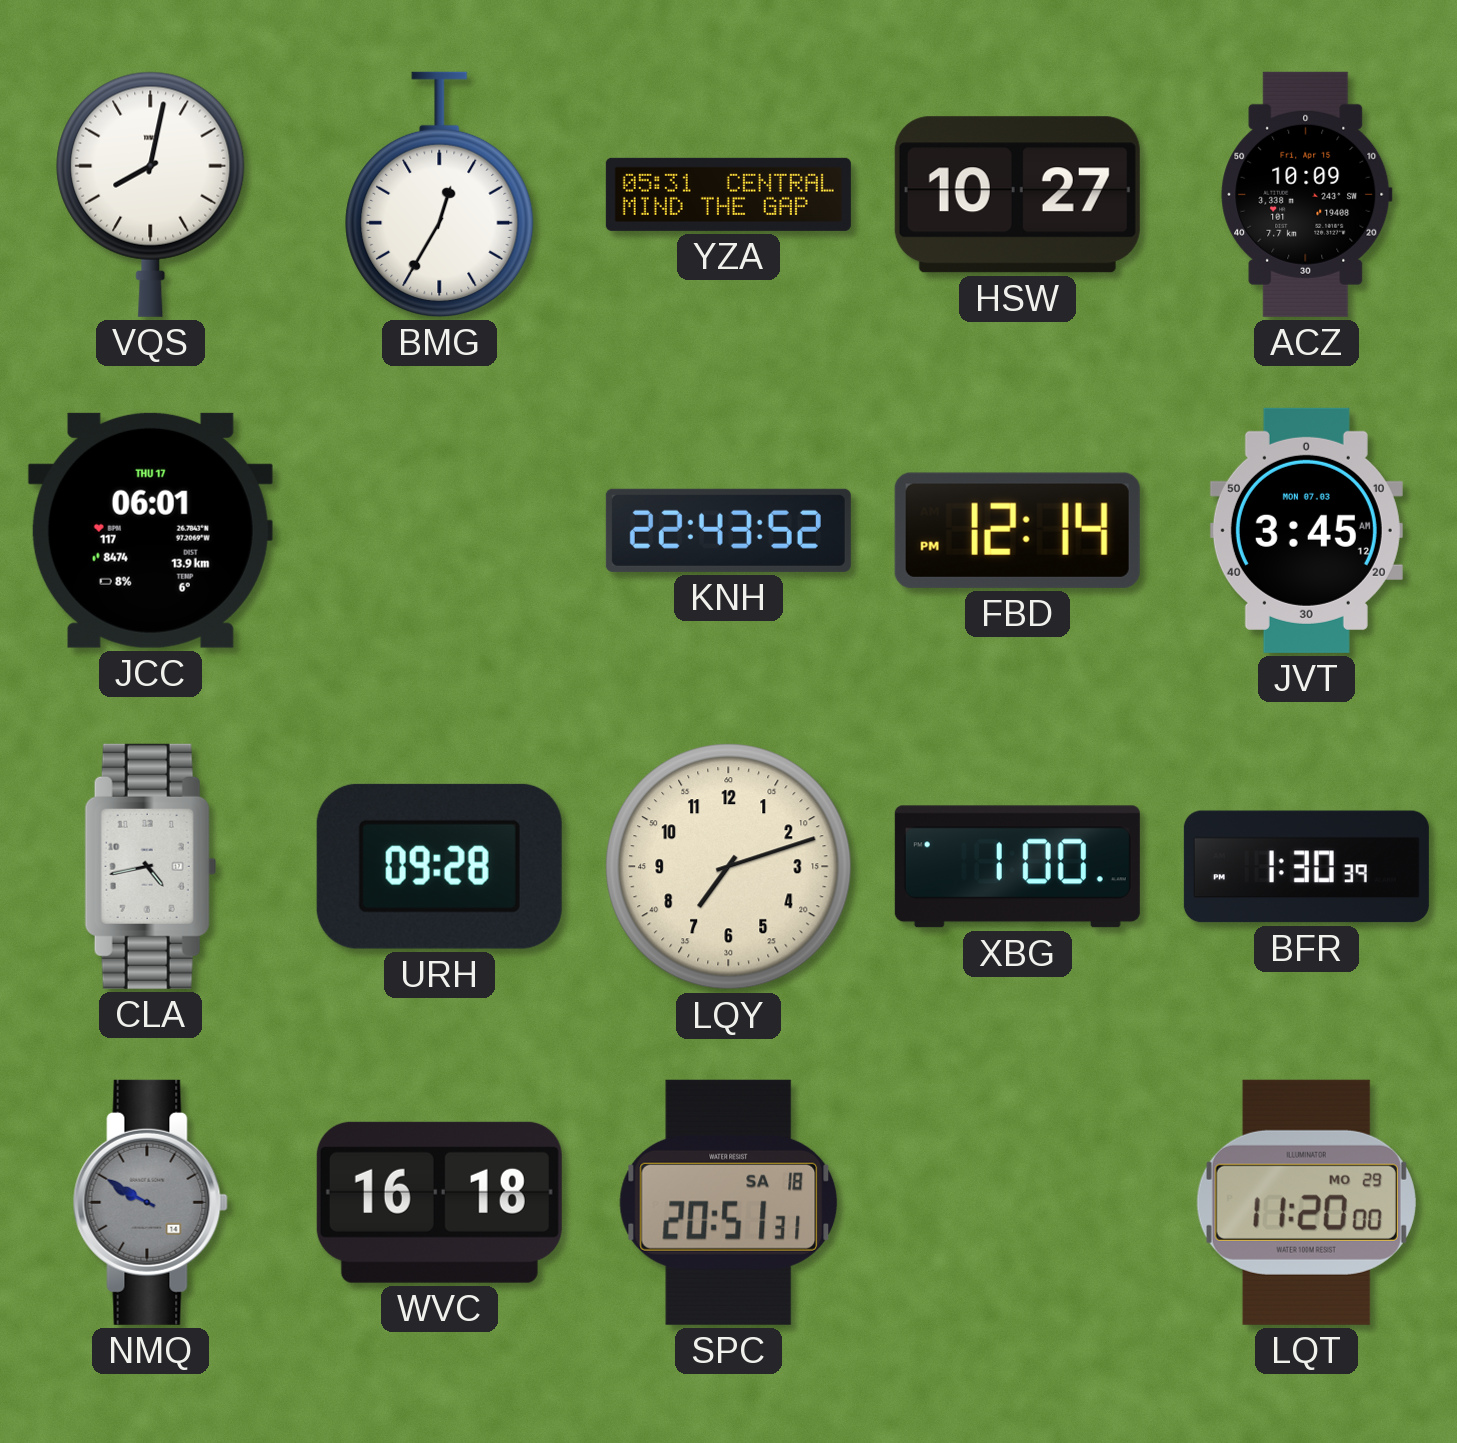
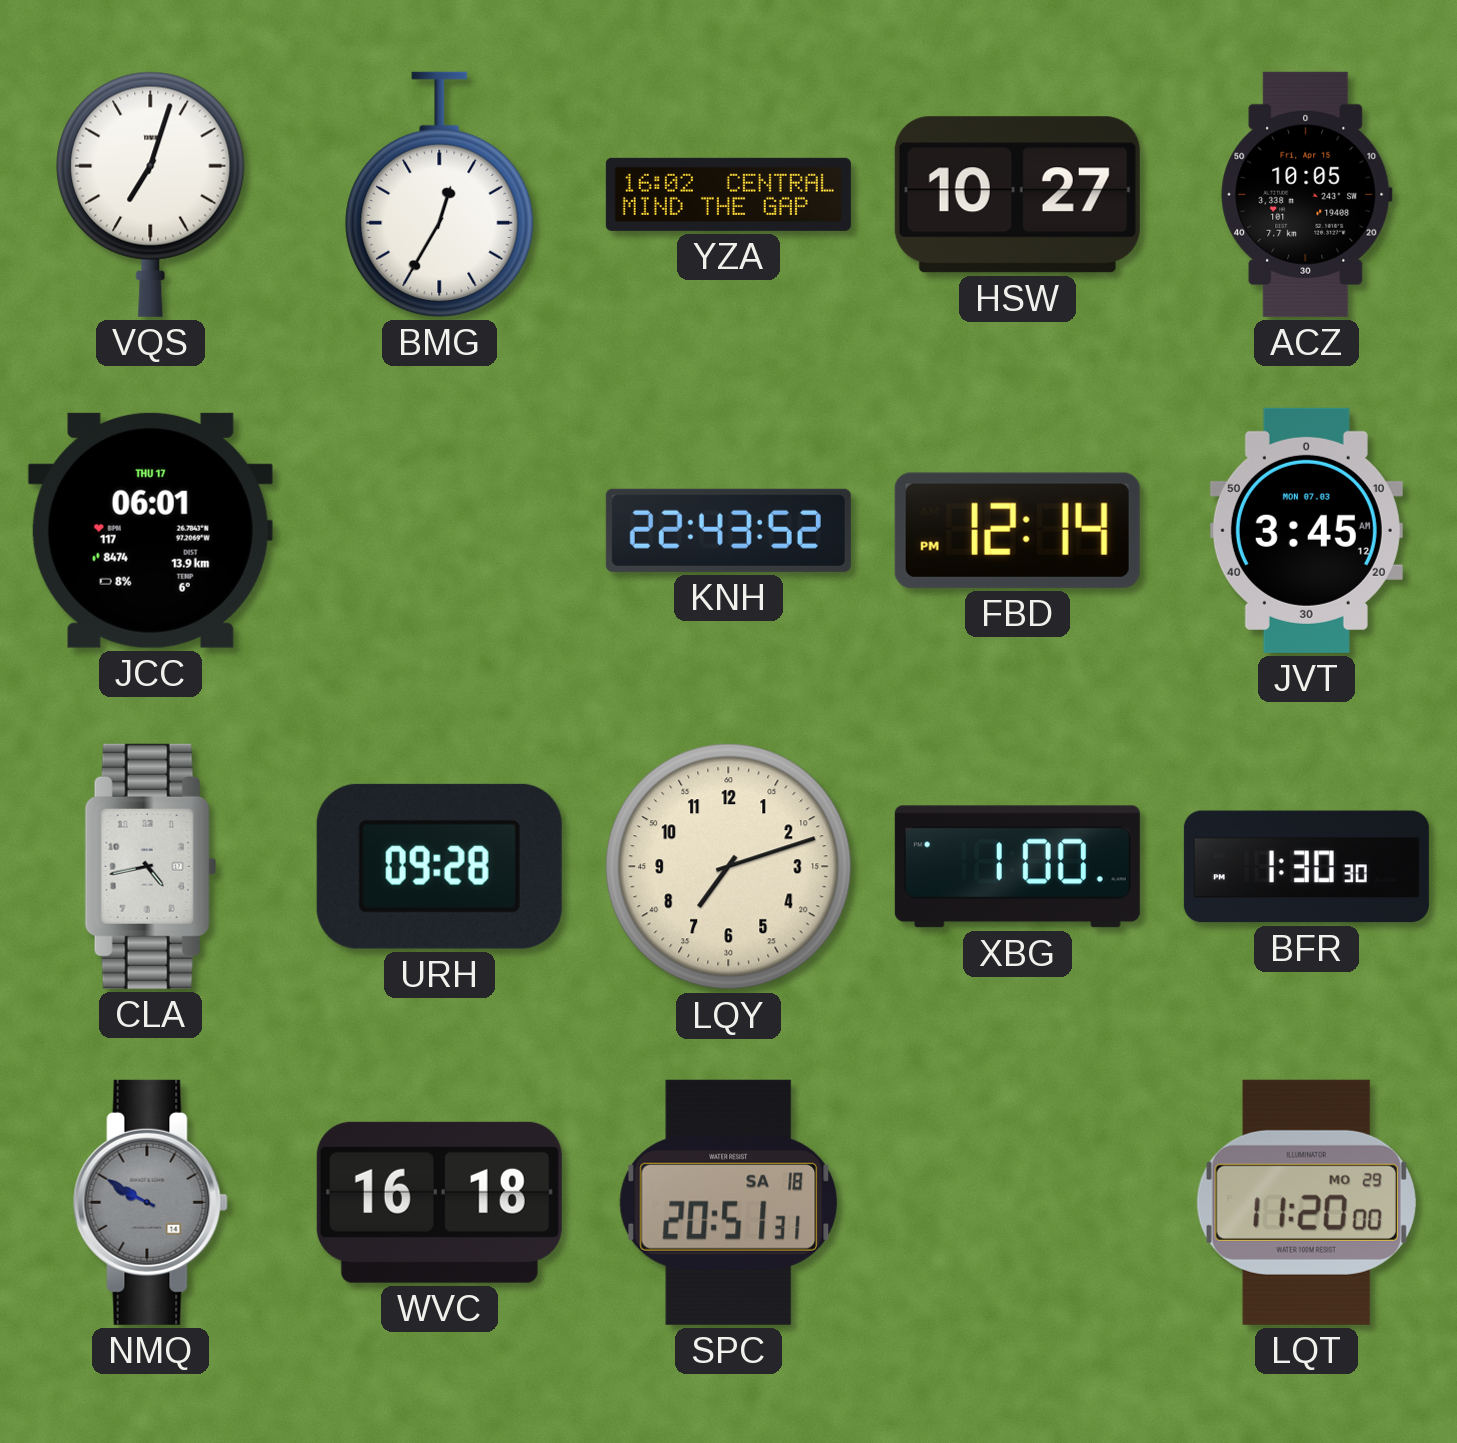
VQS: 8:02 -> 7:03
YZA: 05:31 -> 16:02
ACZ: 10:09 -> 10:05
BFR: 1:30:39 -> 1:30:30
